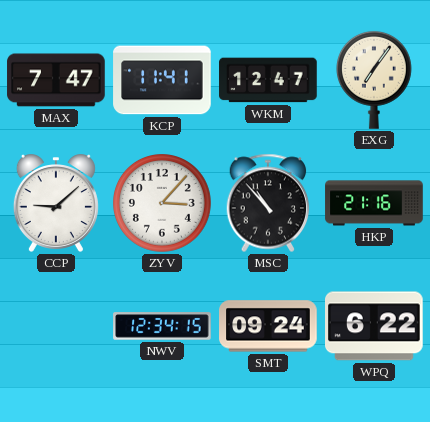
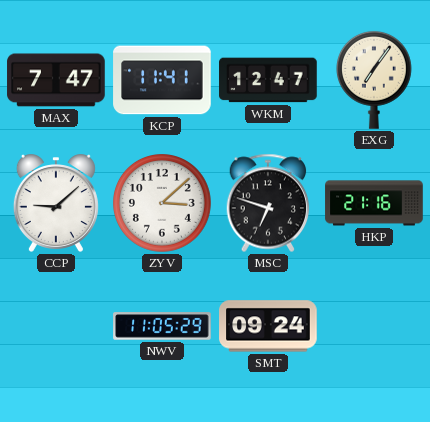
ZYV: 3:07 -> 3:08
MSC: 10:53 -> 6:48
NWV: 12:34 -> 11:05
WPQ: 6:22 -> none
